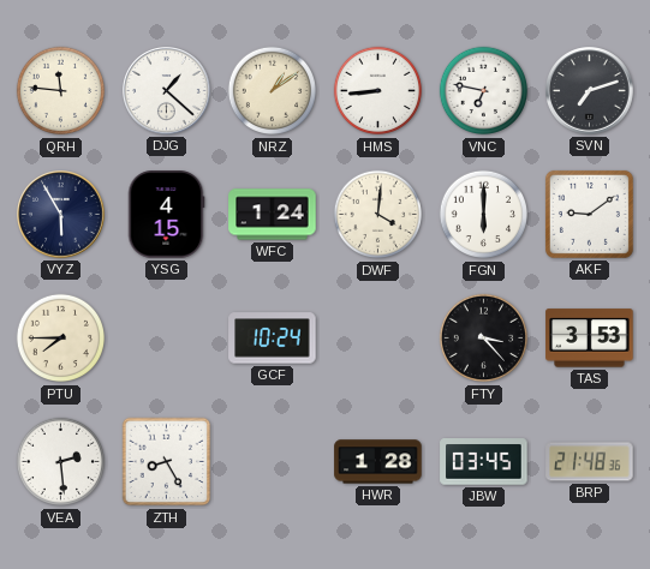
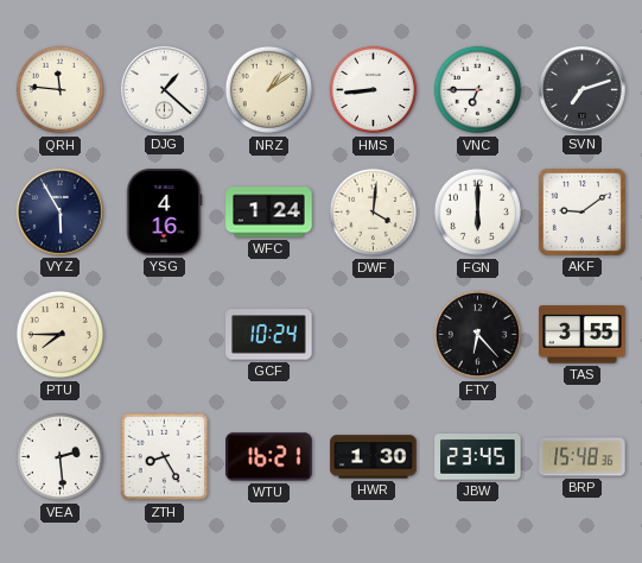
VNC: 6:47 -> 6:45
YSG: 4:15 -> 4:16
FTY: 3:23 -> 6:23
TAS: 3:53 -> 3:55
WTU: none -> 16:21
HWR: 1:28 -> 1:30
JBW: 03:45 -> 23:45
BRP: 21:48 -> 15:48
